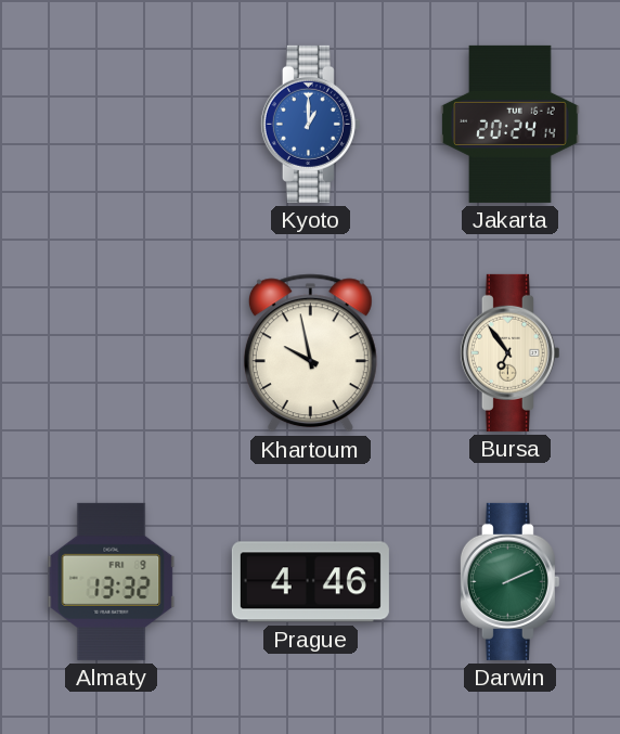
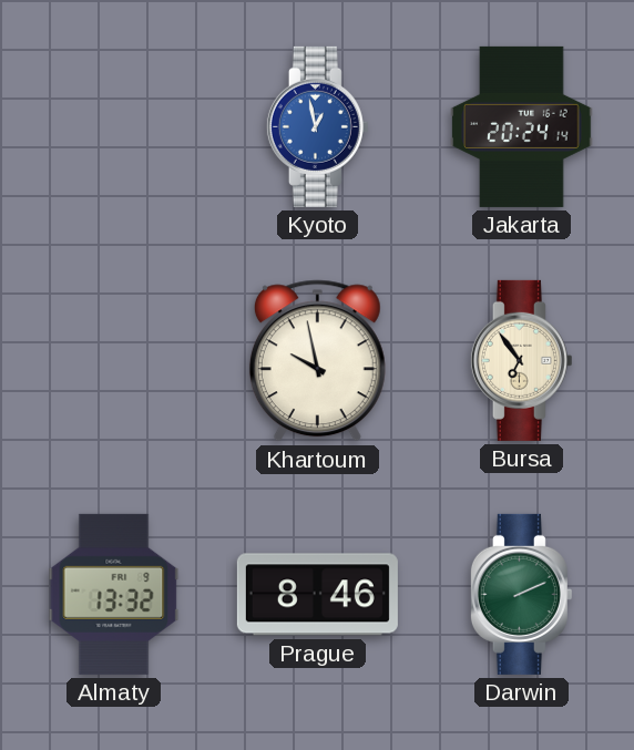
Kyoto: 1:00 -> 12:58
Prague: 4:46 -> 8:46
